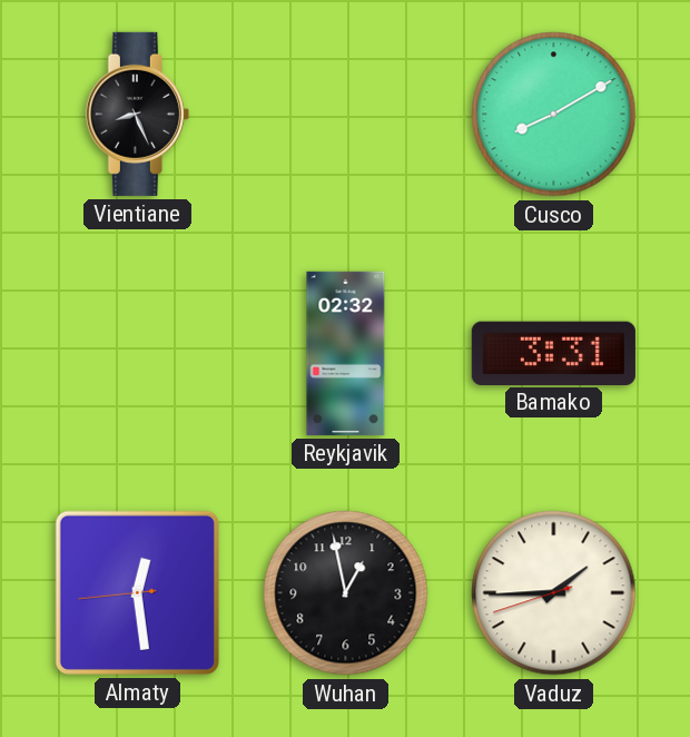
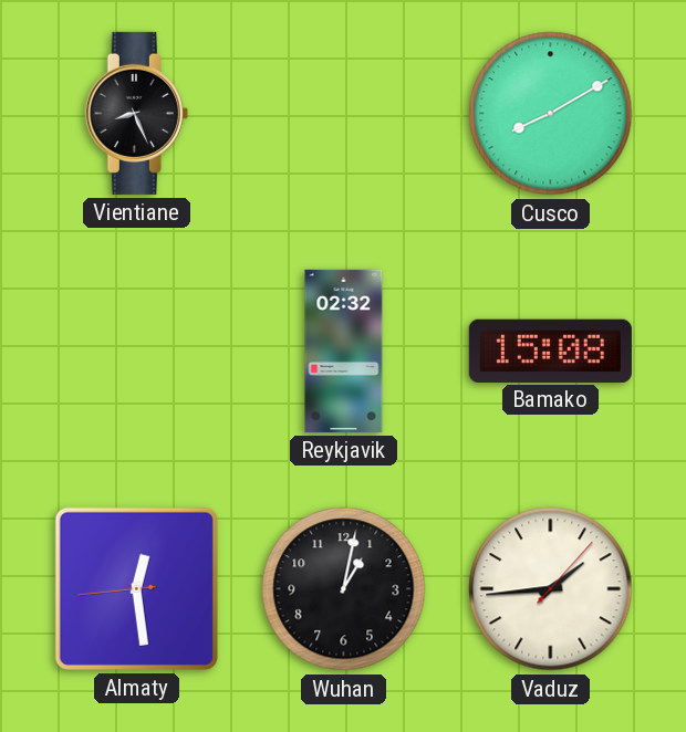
Bamako: 3:31 -> 15:08
Wuhan: 12:58 -> 1:02
Vaduz: 1:44:42 -> 1:44:07
